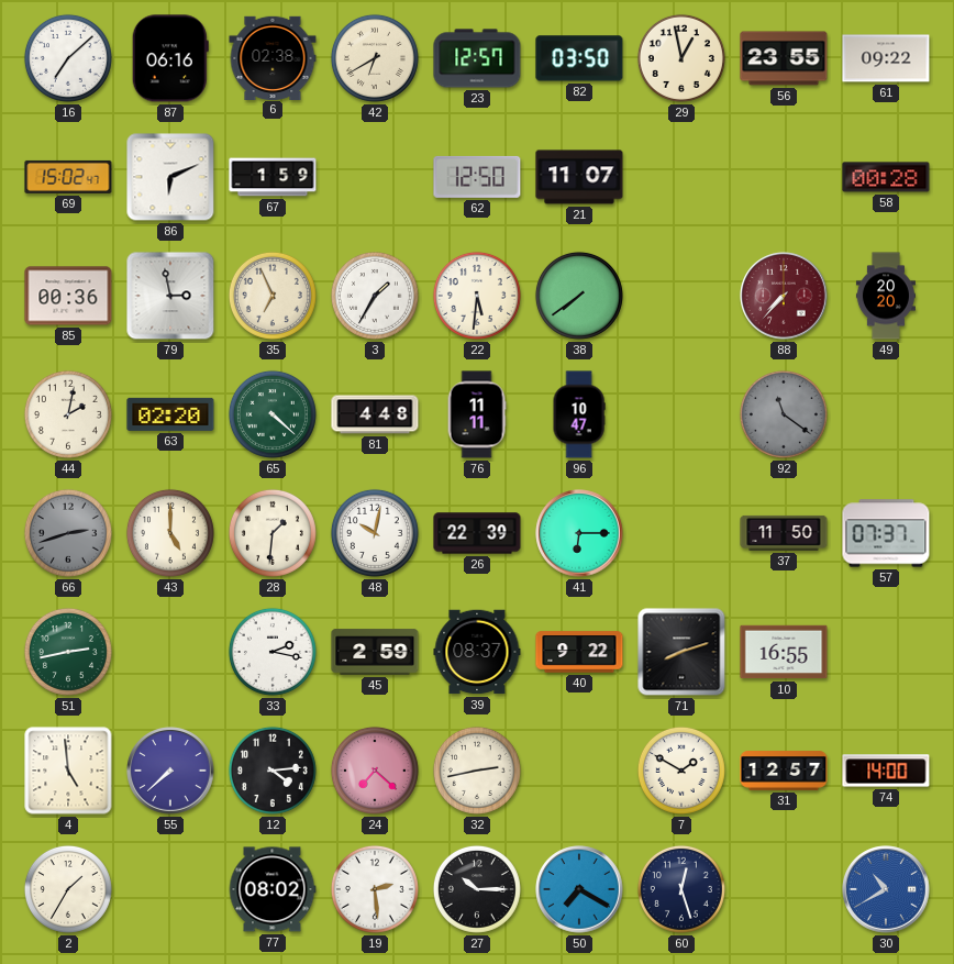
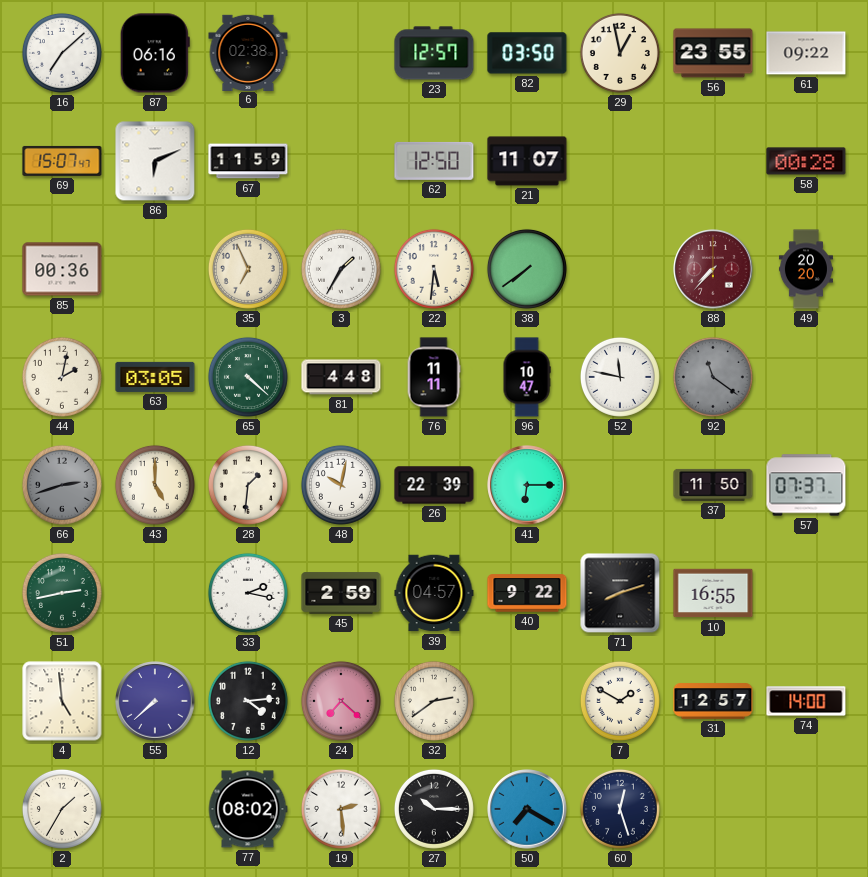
42: 6:40 -> none
69: 15:02 -> 15:07
67: 1:59 -> 11:59
79: 2:58 -> none
63: 02:20 -> 03:05
52: none -> 11:47
39: 08:37 -> 04:57
32: 2:43 -> 2:39
30: 10:40 -> none
